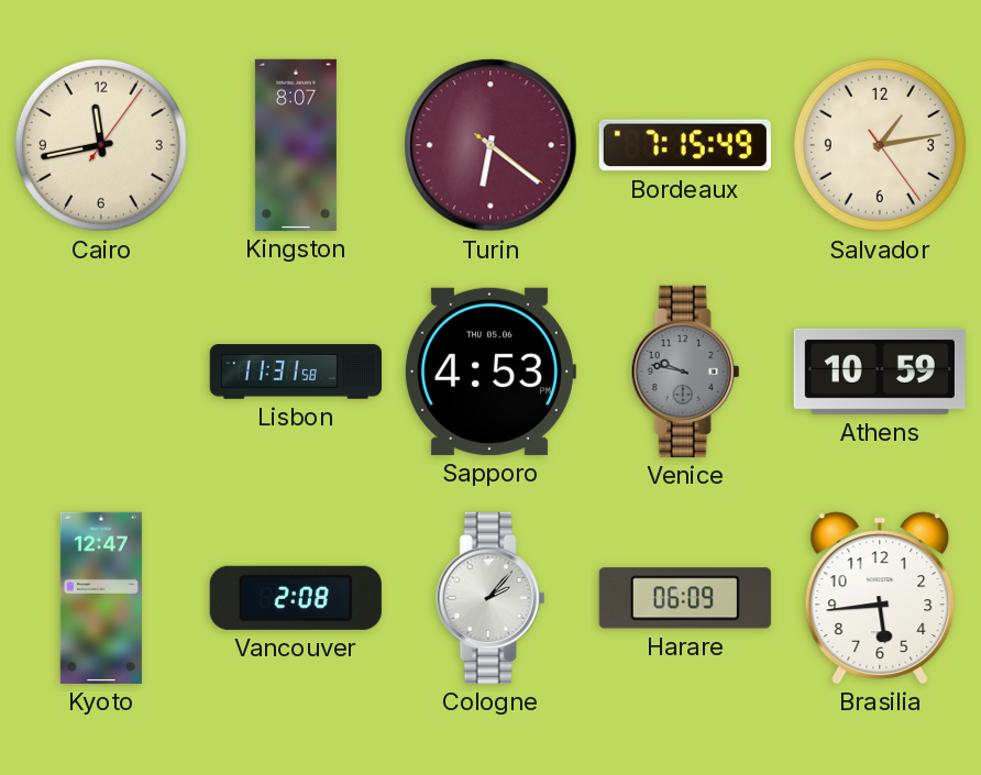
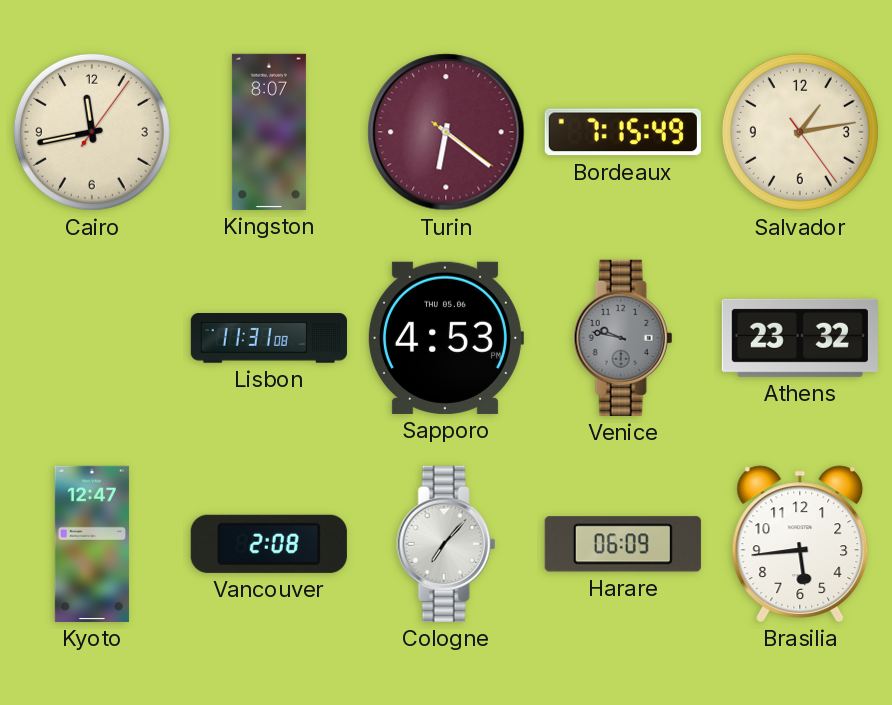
Lisbon: 11:31:58 -> 11:31:08
Athens: 10:59 -> 23:32
Cologne: 2:07 -> 7:07
